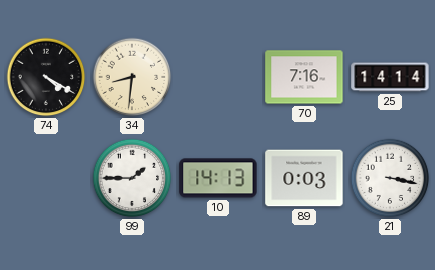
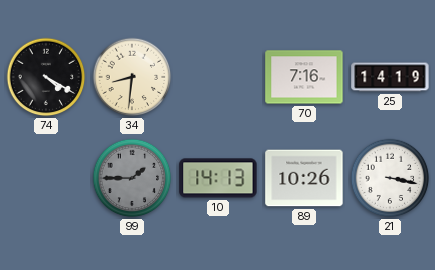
25: 14:14 -> 14:19
99 dial: white -> grey
89: 0:03 -> 10:26
